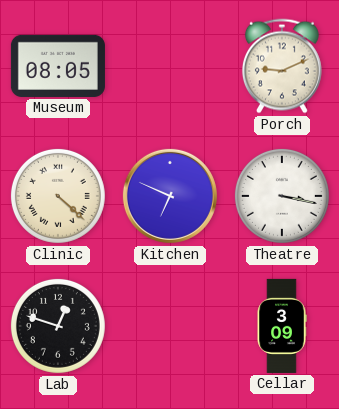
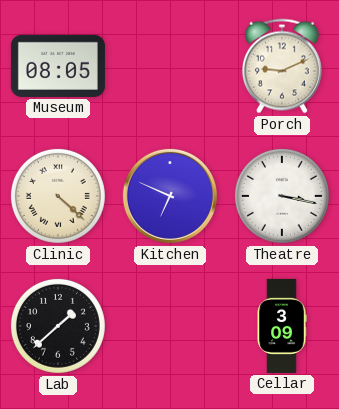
Lab: 12:48 -> 1:38
